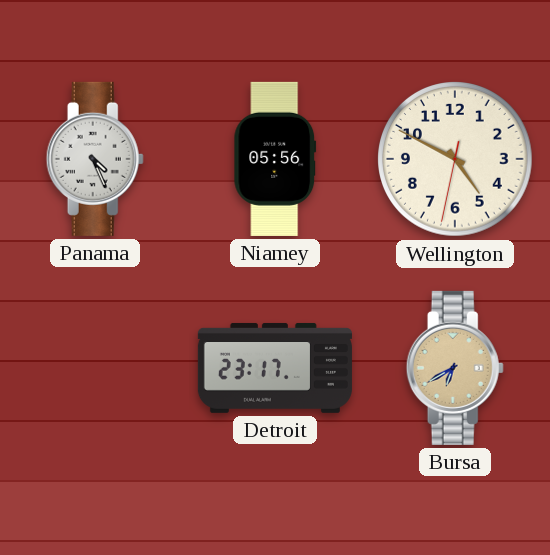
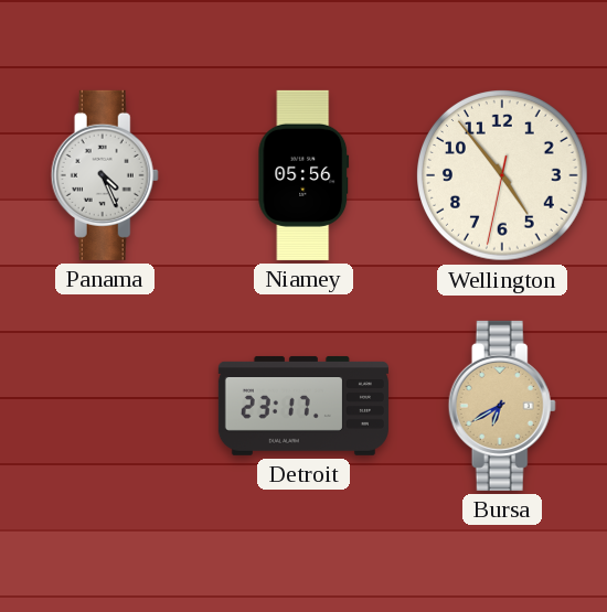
Wellington: 4:49 -> 4:53
